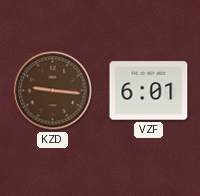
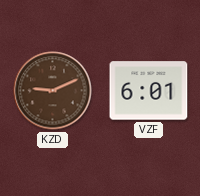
KZD: 9:16 -> 9:11
